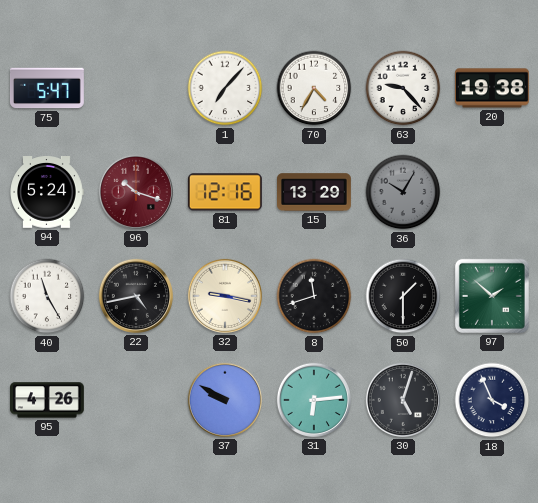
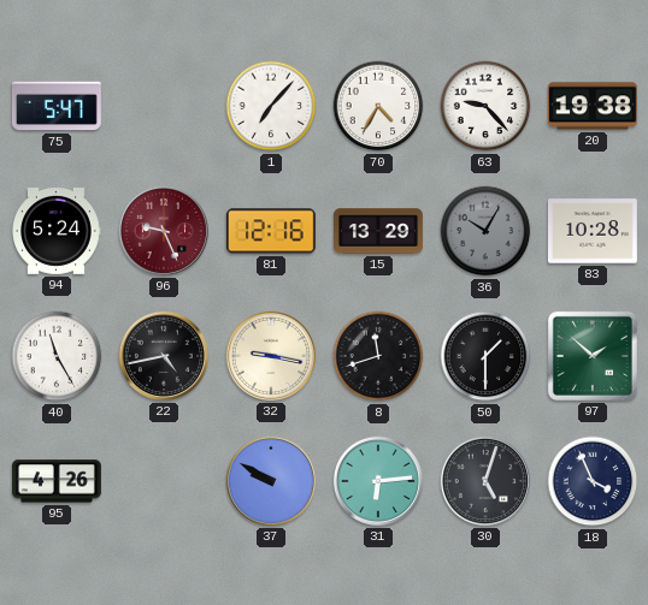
96: 10:18 -> 9:26
83: none -> 10:28
